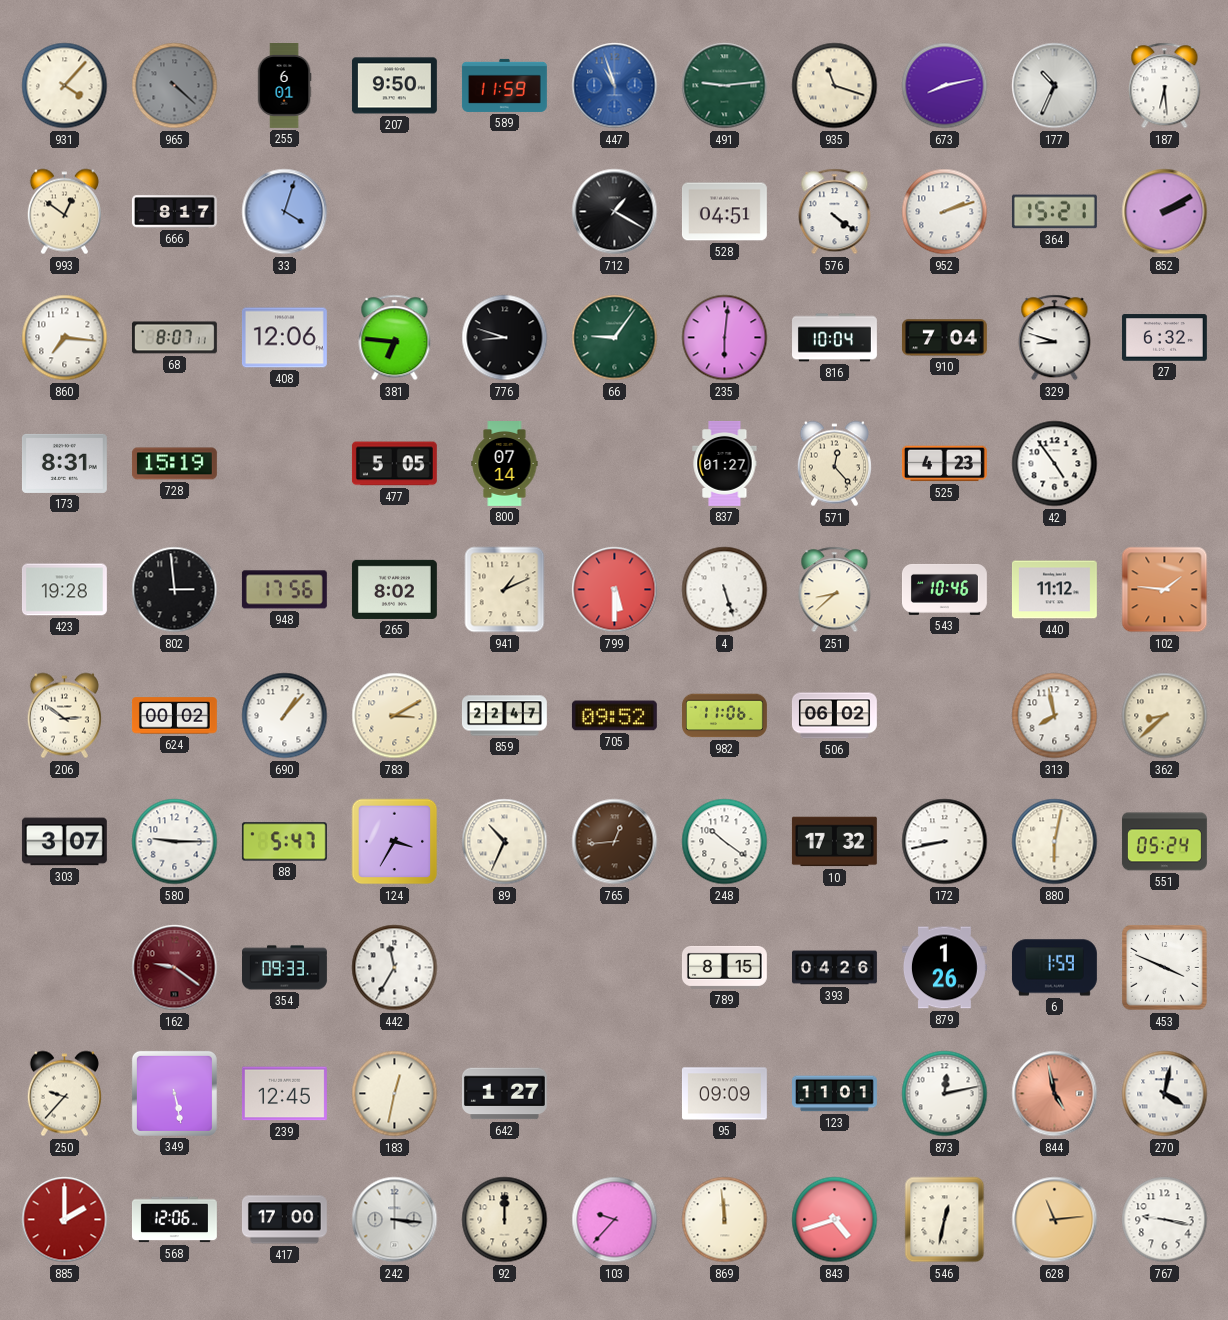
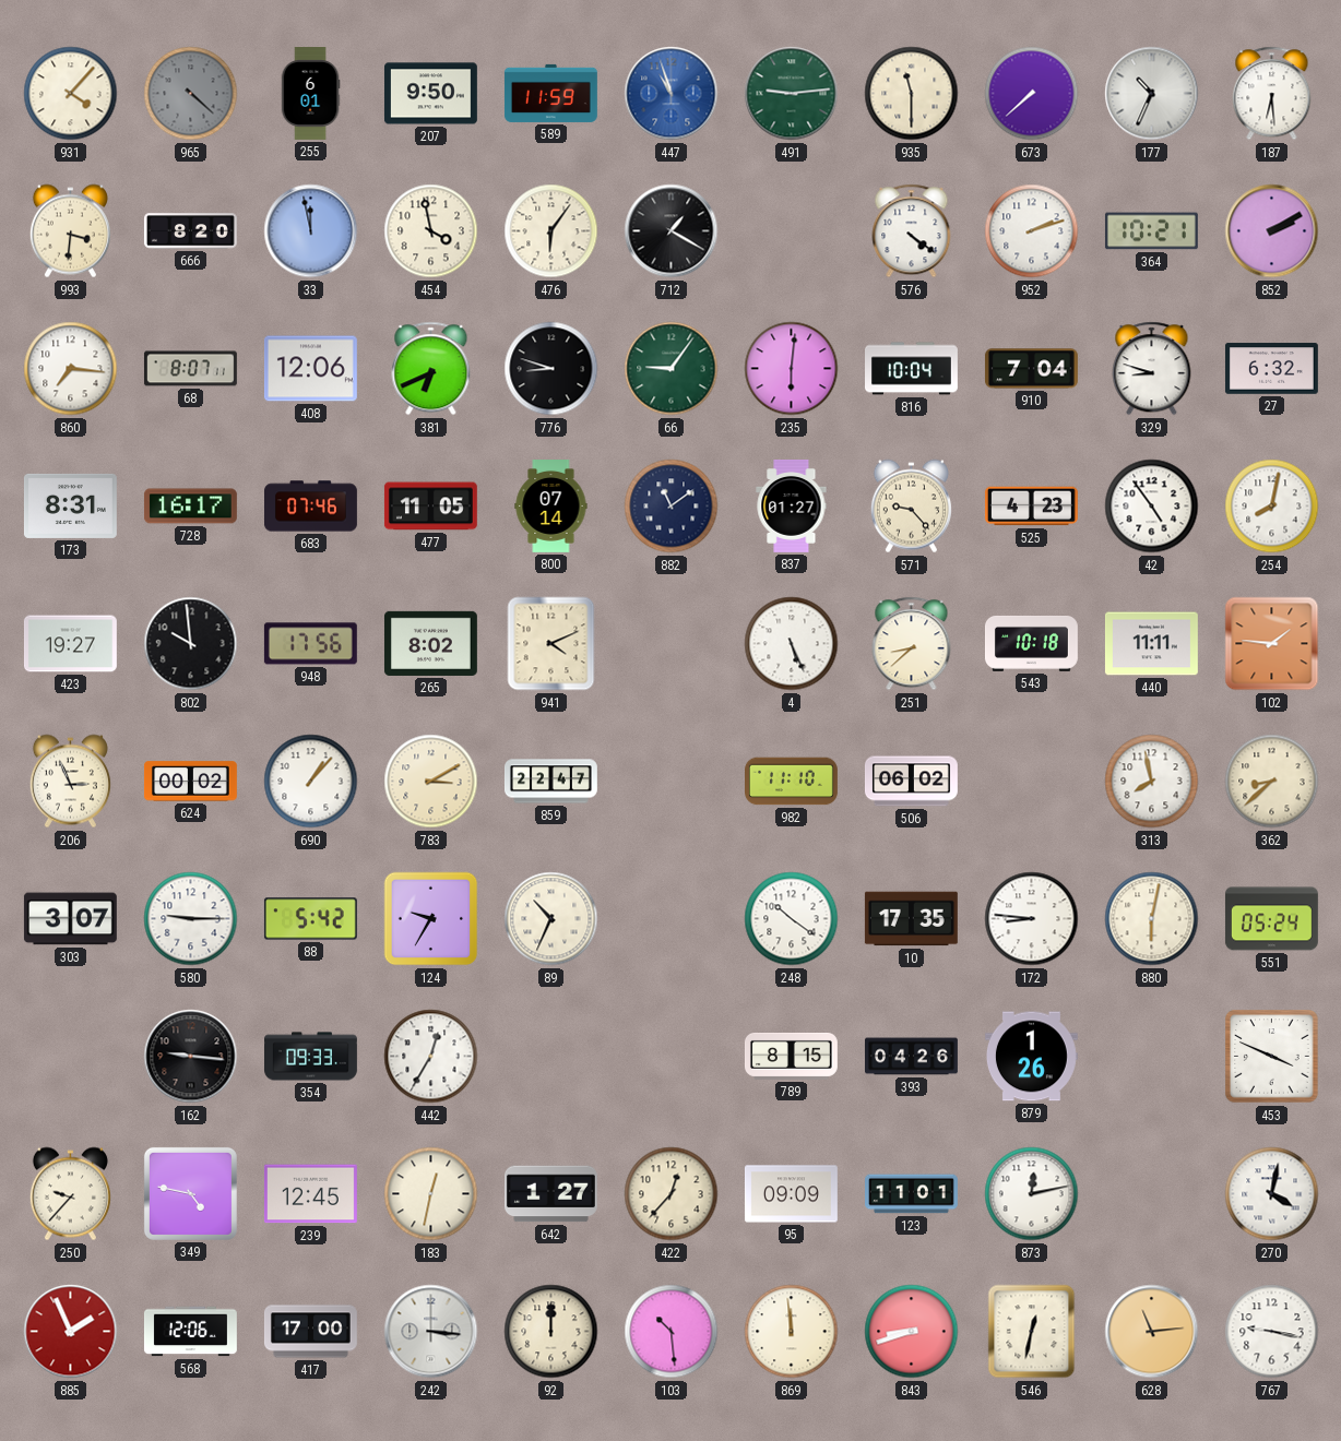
935: 11:18 -> 11:30
673: 8:13 -> 7:38
993: 12:51 -> 3:31
666: 8:17 -> 8:20
33: 4:03 -> 11:58
454: none -> 3:58
476: none -> 6:06
528: 04:51 -> none
364: 15:21 -> 10:21
381: 6:46 -> 6:41
728: 15:19 -> 16:17
683: none -> 07:46
477: 5:05 -> 11:05
882: none -> 11:09
571: 12:23 -> 9:23
254: none -> 8:02
423: 19:28 -> 19:27
802: 2:59 -> 9:59
941: 1:11 -> 4:11
799: 5:30 -> none
4: 5:27 -> 5:26
543: 10:46 -> 10:18
440: 11:12 -> 11:11
206: 2:51 -> 2:56
705: 09:52 -> none
982: 11:06 -> 11:10
88: 5:47 -> 5:42
124: 3:35 -> 9:35
765: 12:44 -> none
10: 17:32 -> 17:35
172: 8:43 -> 8:46
162: 9:21 -> 9:16
162 dial: burgundy -> black
442: 11:35 -> 12:35
6: 1:59 -> none
349: 5:28 -> 4:47
422: none -> 12:37
844: 4:58 -> none
885: 2:00 -> 1:56
103: 9:37 -> 10:29
843: 4:42 -> 8:42
